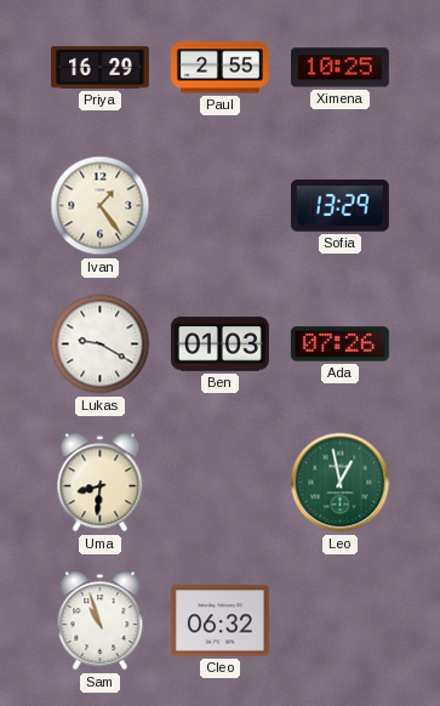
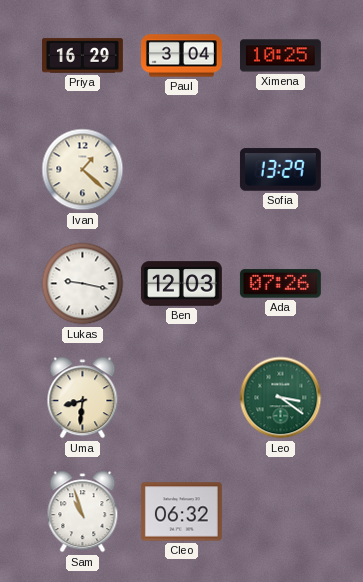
Paul: 2:55 -> 3:04
Ivan: 1:24 -> 1:22
Lukas: 9:20 -> 9:17
Ben: 01:03 -> 12:03
Leo: 12:58 -> 3:21
